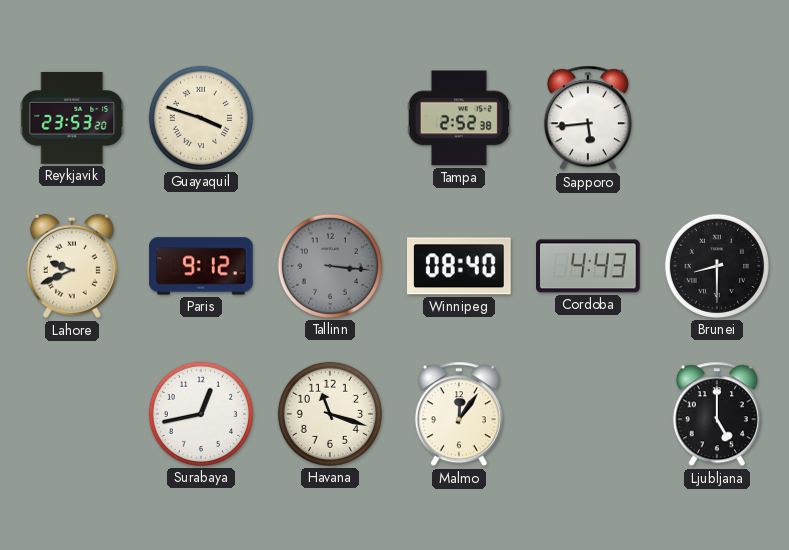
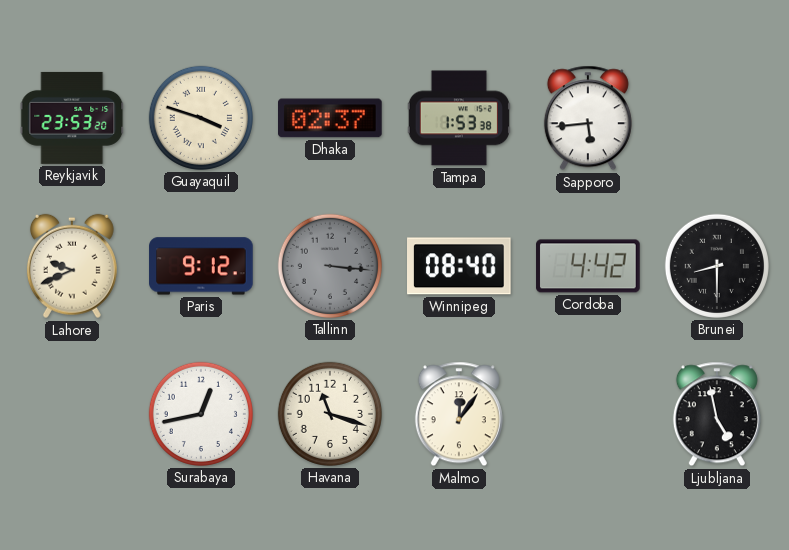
Dhaka: none -> 02:37
Tampa: 2:52 -> 1:53
Cordoba: 4:43 -> 4:42
Ljubljana: 5:00 -> 4:58
